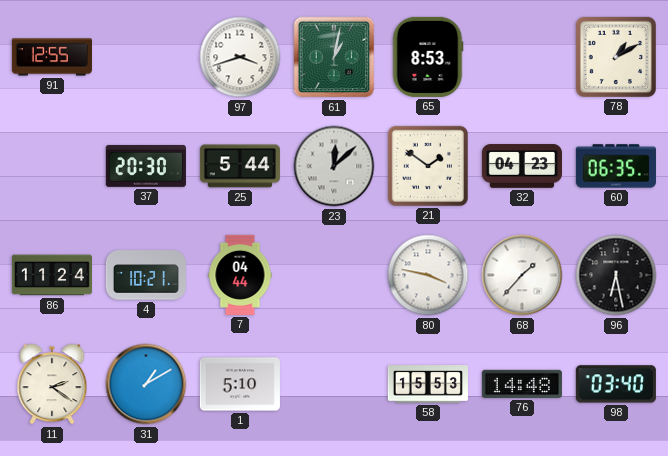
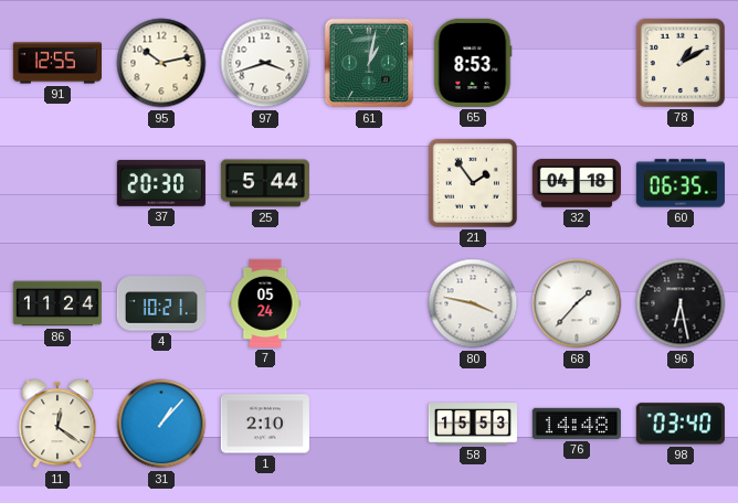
95: none -> 10:13
23: 12:08 -> none
21: 1:51 -> 1:54
32: 04:23 -> 04:18
7: 04:44 -> 05:24
11: 2:21 -> 12:21
31: 1:10 -> 1:07
1: 5:10 -> 2:10
